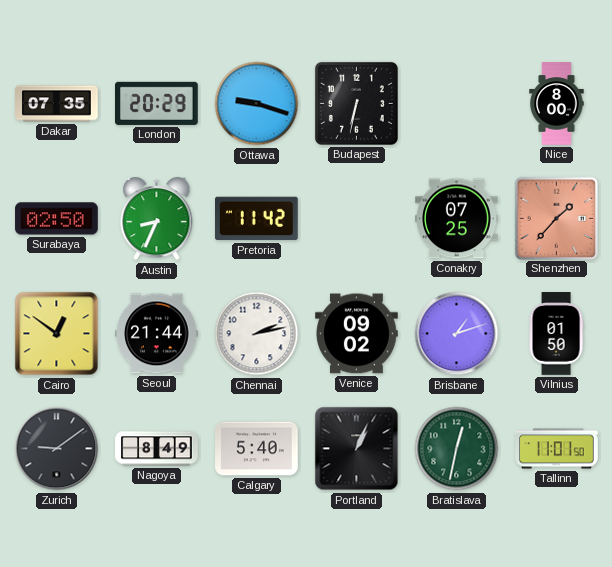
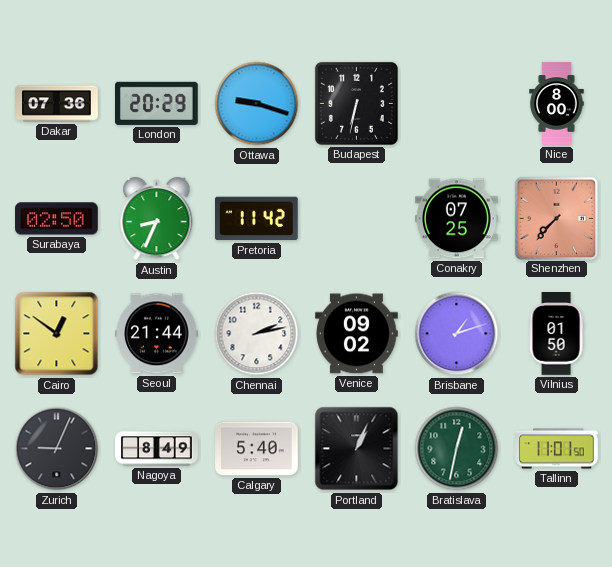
Dakar: 07:35 -> 07:36
Shenzhen: 1:37 -> 7:37
Zurich: 9:09 -> 9:04
